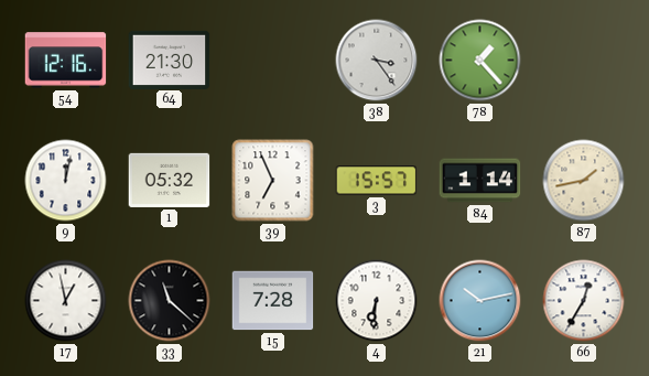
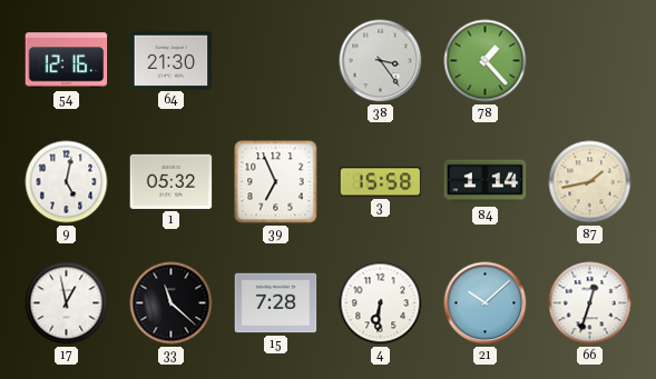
9: 12:02 -> 5:02
3: 15:57 -> 15:58
21: 10:13 -> 10:08
66: 12:35 -> 12:33
